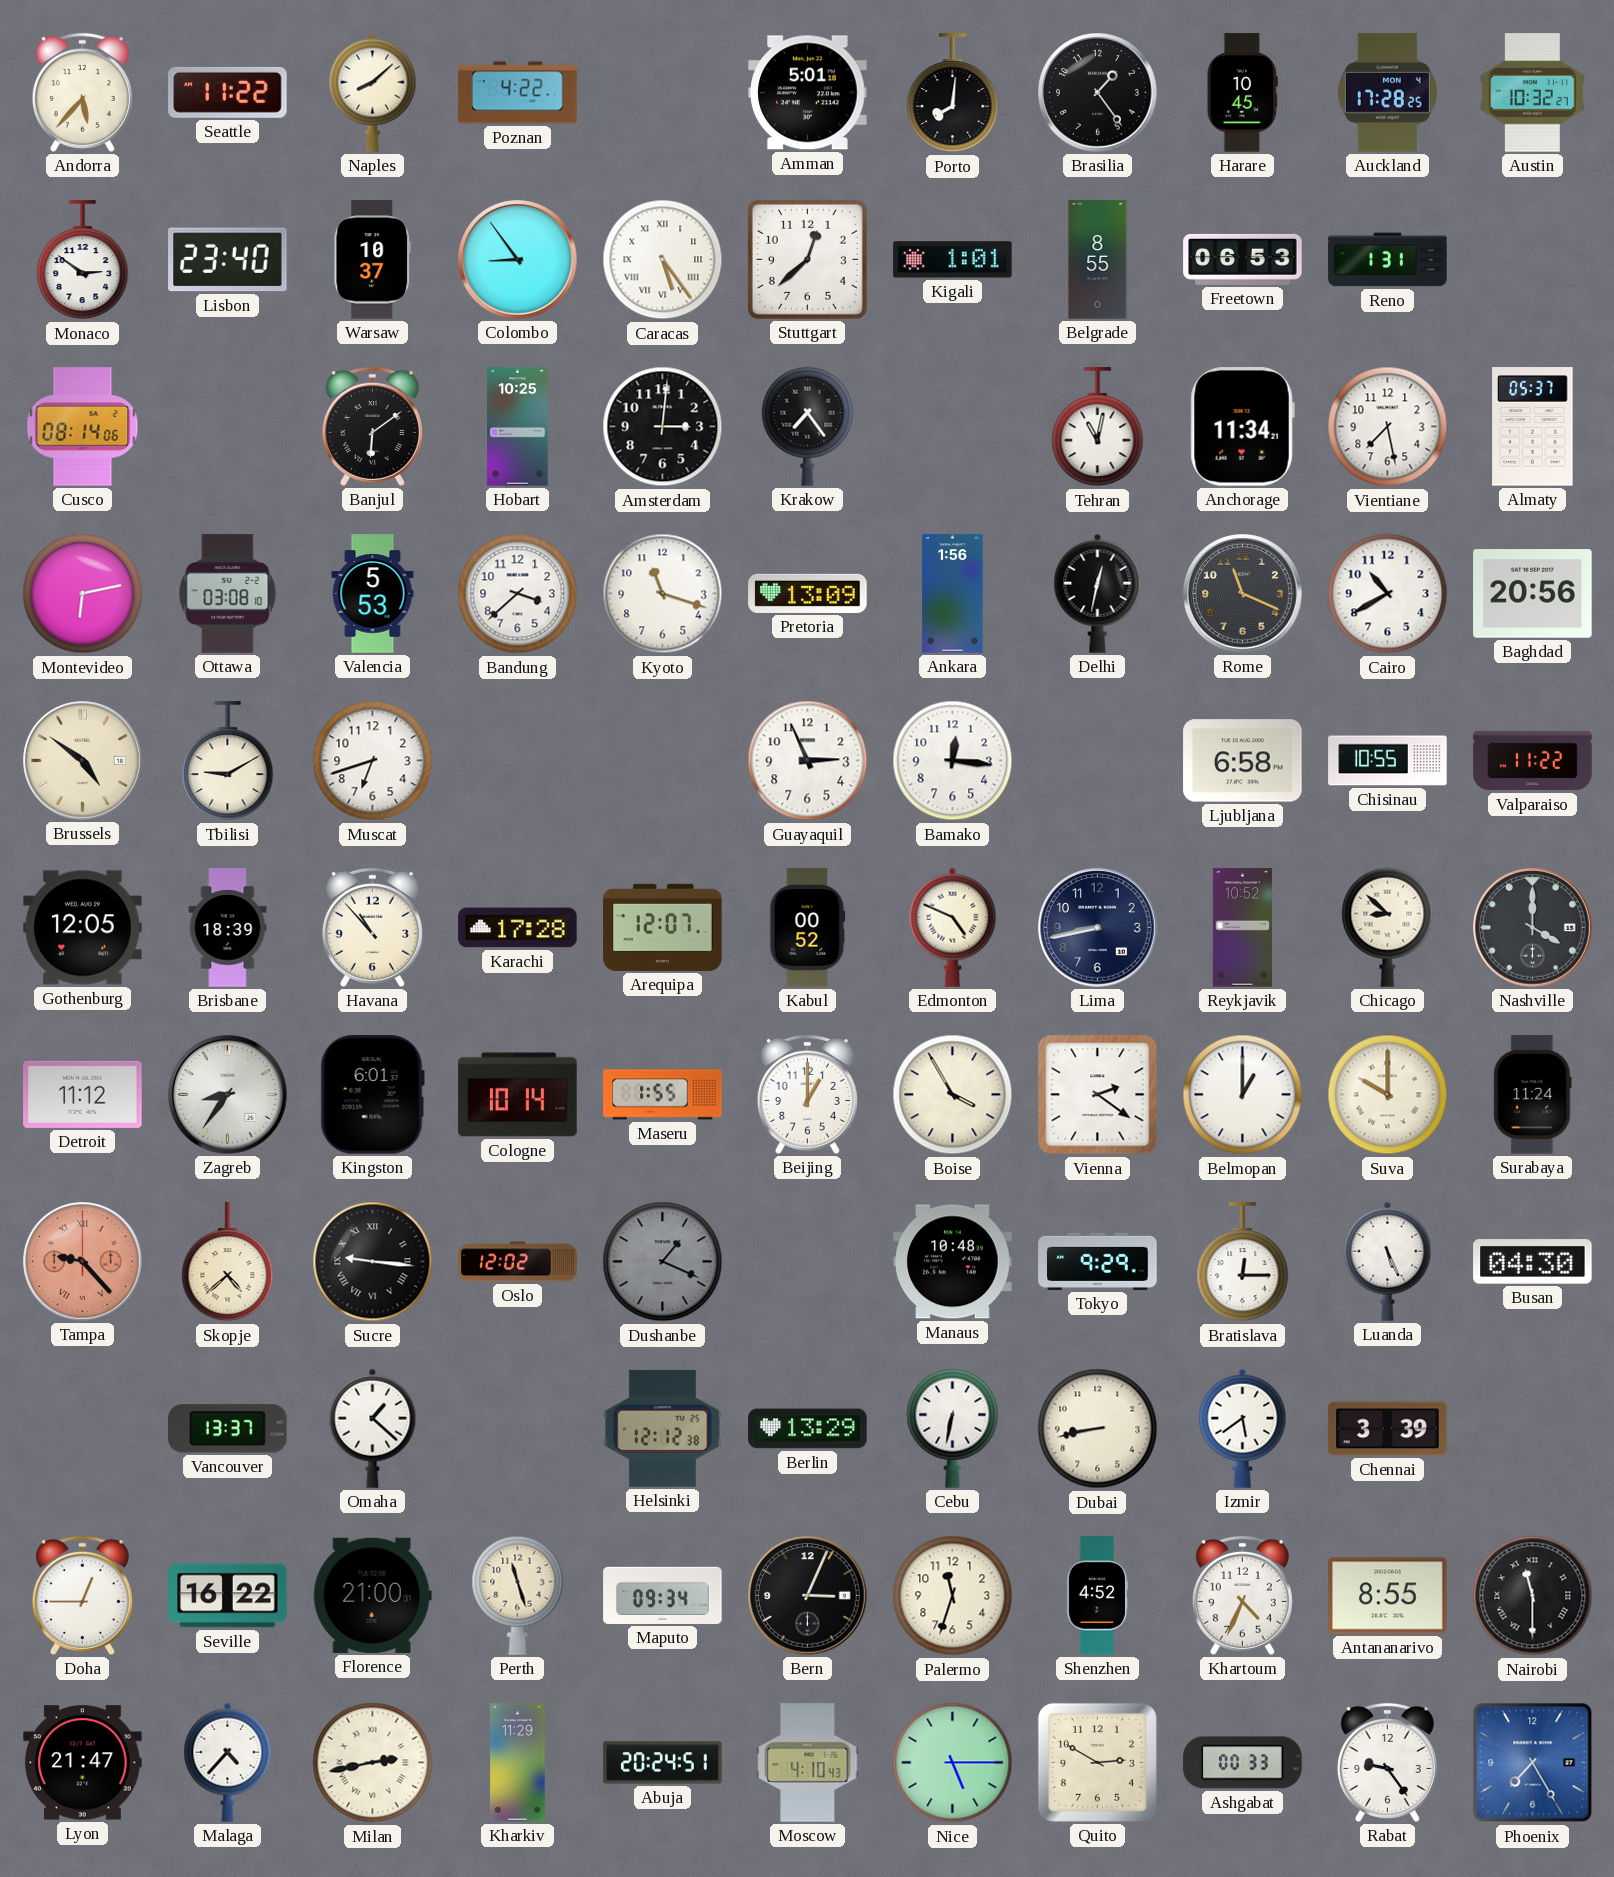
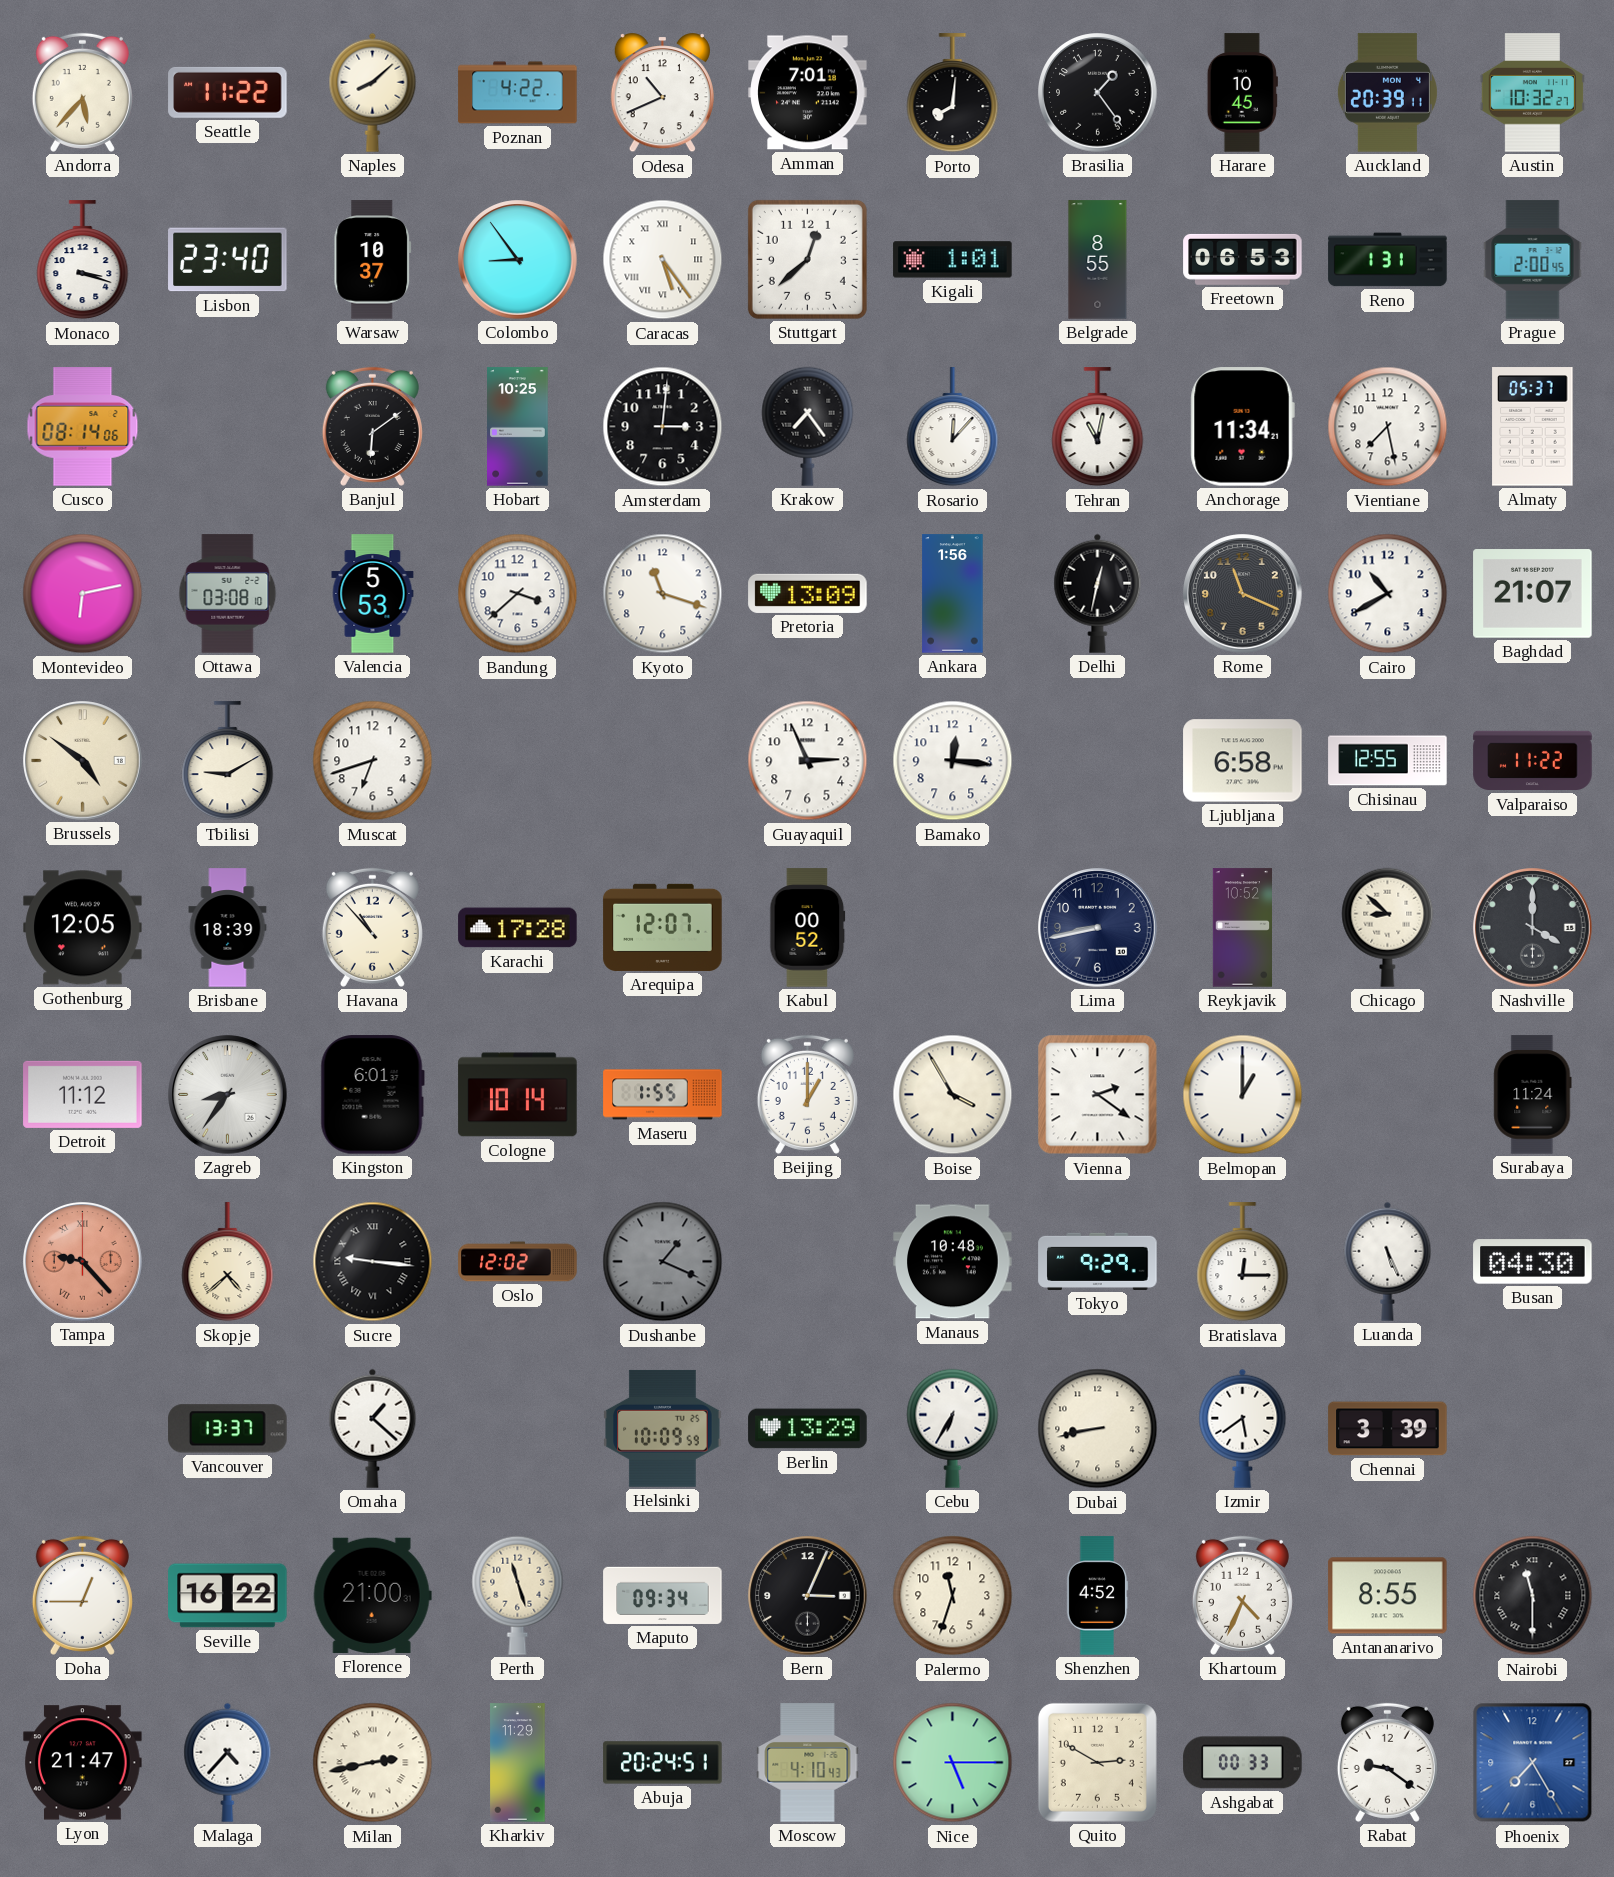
Odesa: none -> 10:41
Amman: 5:01 -> 7:01
Auckland: 17:28 -> 20:39
Monaco: 2:51 -> 3:18
Prague: none -> 2:00
Rosario: none -> 12:07
Baghdad: 20:56 -> 21:07
Chisinau: 10:55 -> 12:55
Edmonton: 4:49 -> none
Suva: 10:00 -> none
Helsinki: 12:12 -> 10:09
Cebu: 6:32 -> 6:35
Rabat: 9:24 -> 9:21
